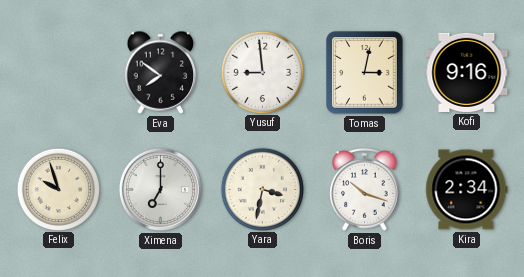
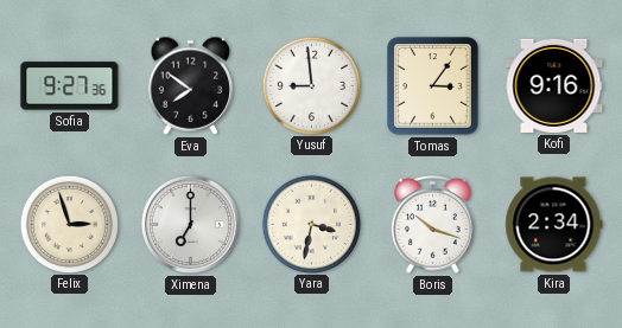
Sofia: none -> 9:27
Tomas: 3:02 -> 3:06
Felix: 9:57 -> 2:57
